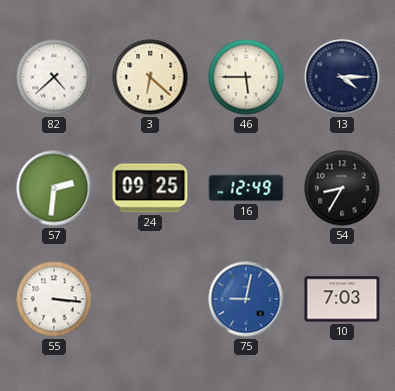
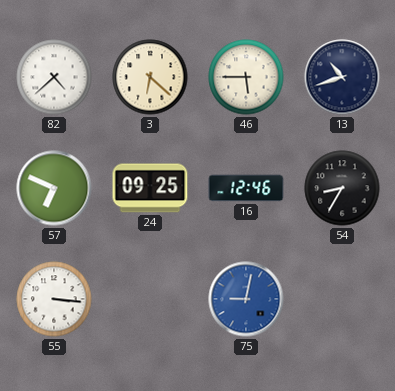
13: 4:15 -> 10:42
57: 2:31 -> 6:49
16: 12:49 -> 12:46
10: 7:03 -> none
